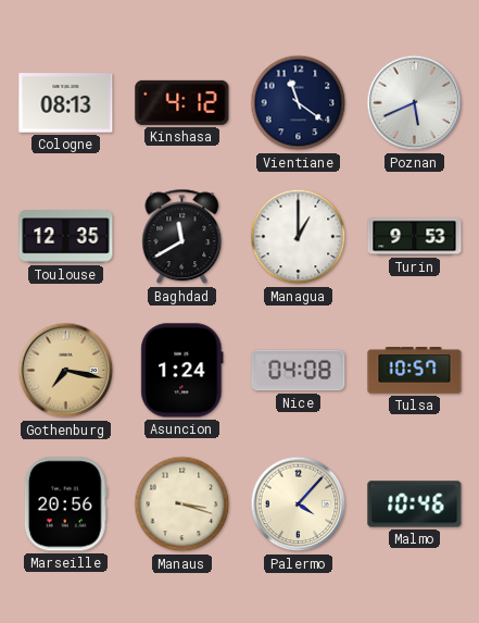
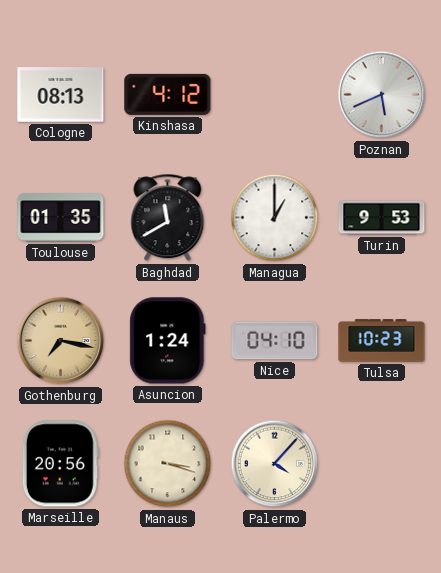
Vientiane: 11:21 -> none
Toulouse: 12:35 -> 01:35
Nice: 04:08 -> 04:10
Tulsa: 10:57 -> 10:23
Malmo: 10:46 -> none
